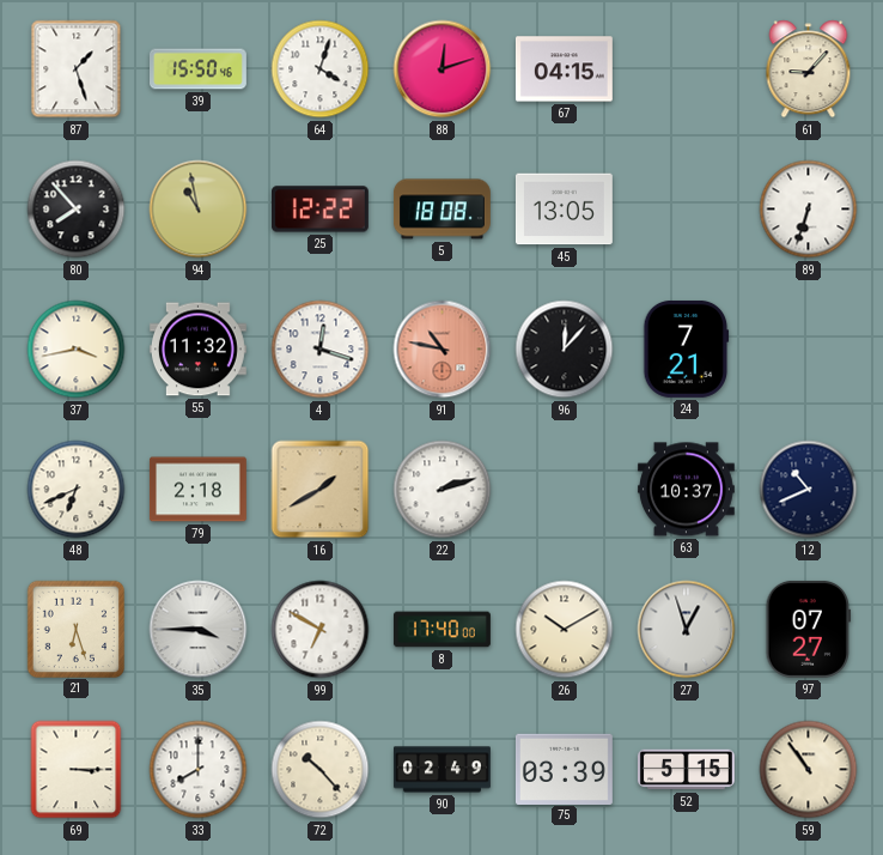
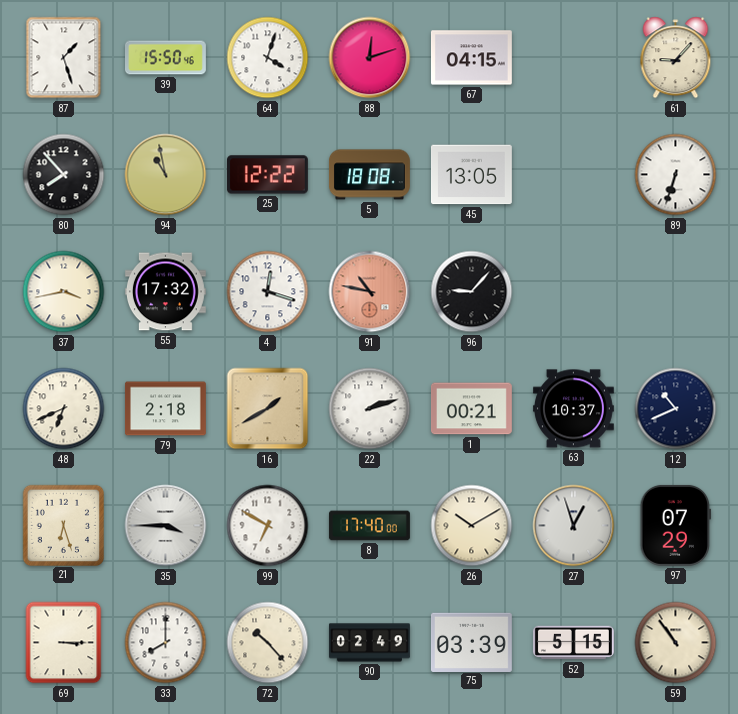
55: 11:32 -> 17:32
96: 12:07 -> 9:07
24: 7:21 -> none
1: none -> 00:21
97: 07:27 -> 07:29
